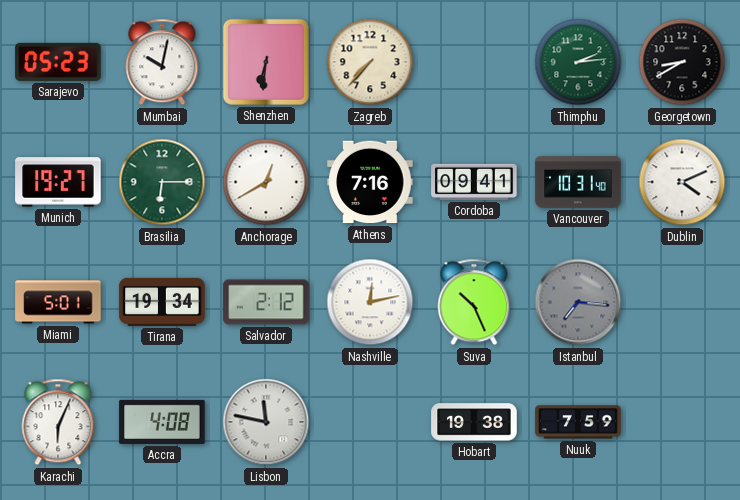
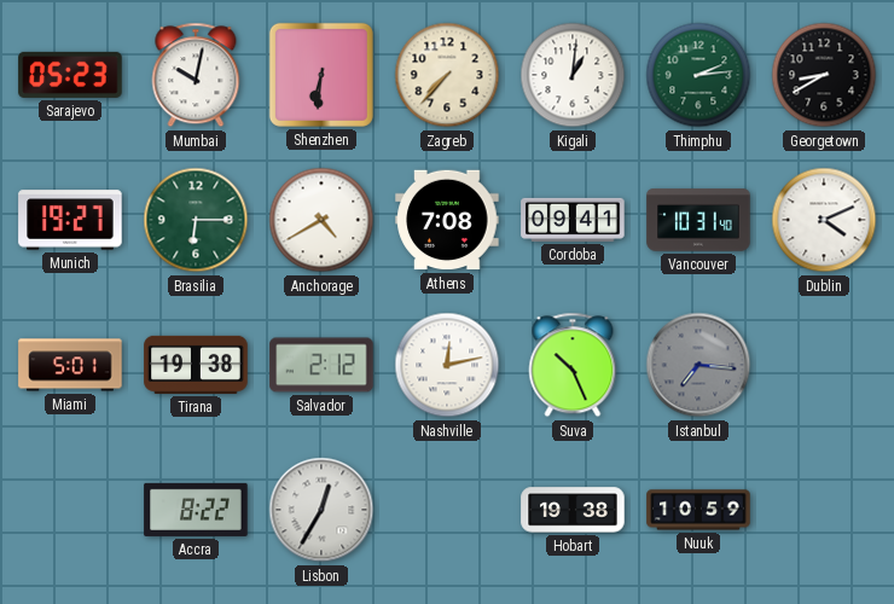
Kigali: none -> 1:01
Anchorage: 12:40 -> 4:40
Athens: 7:16 -> 7:08
Tirana: 19:34 -> 19:38
Karachi: 6:04 -> none
Accra: 4:08 -> 8:22
Lisbon: 11:47 -> 12:35
Nuuk: 7:59 -> 10:59
